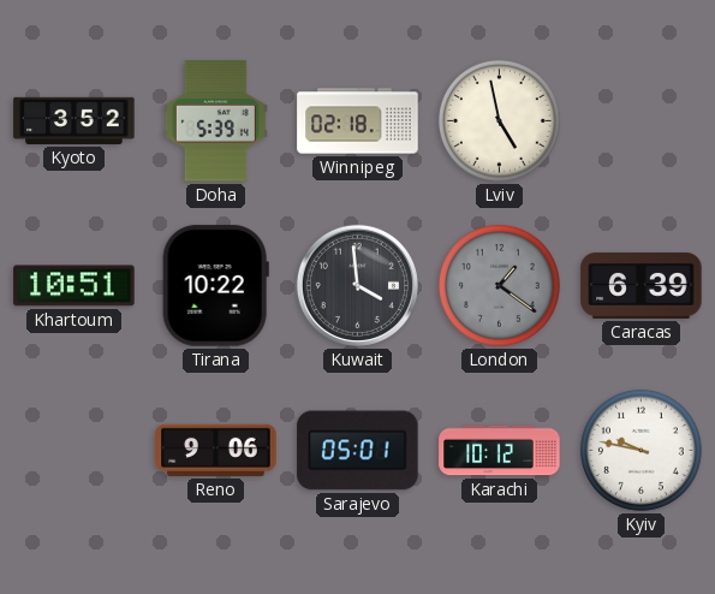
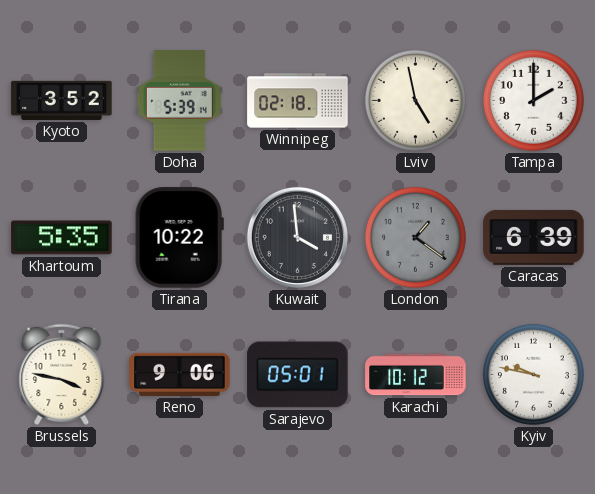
Tampa: none -> 2:00
Khartoum: 10:51 -> 5:35
Brussels: none -> 3:47
